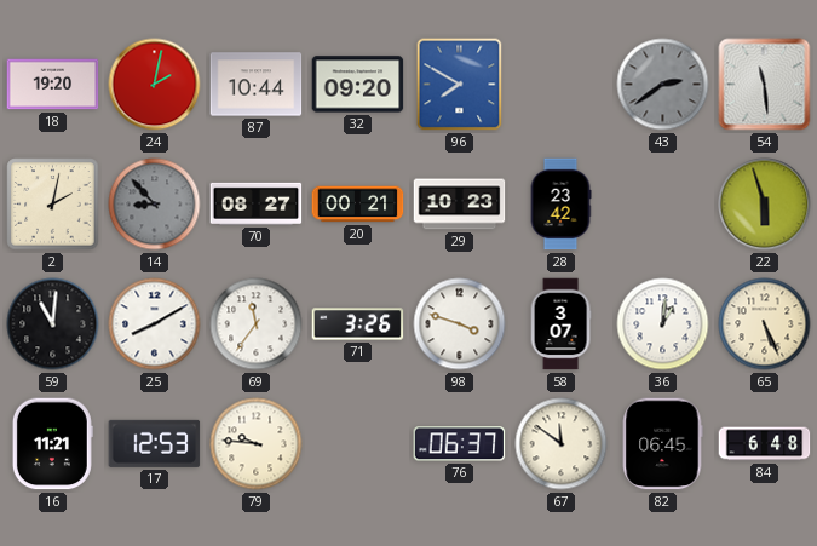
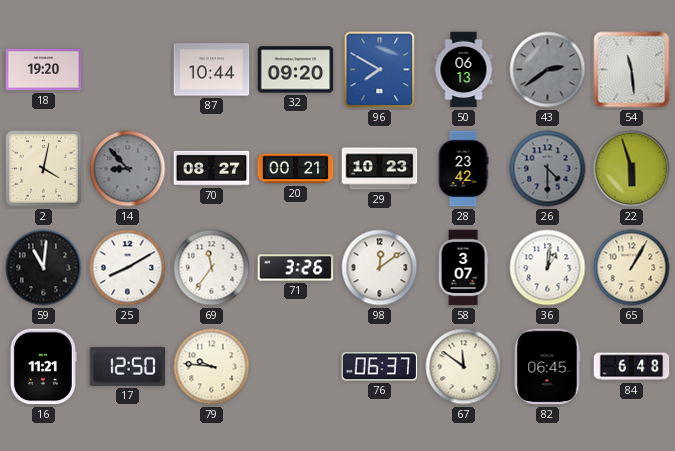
24: 2:02 -> none
50: none -> 06:13
2: 2:02 -> 4:02
26: none -> 4:30
98: 3:48 -> 12:09
65: 5:26 -> 1:05
17: 12:53 -> 12:50
